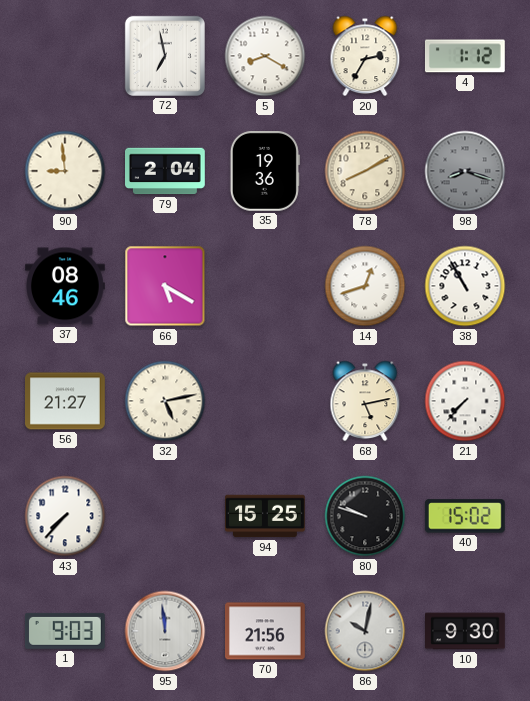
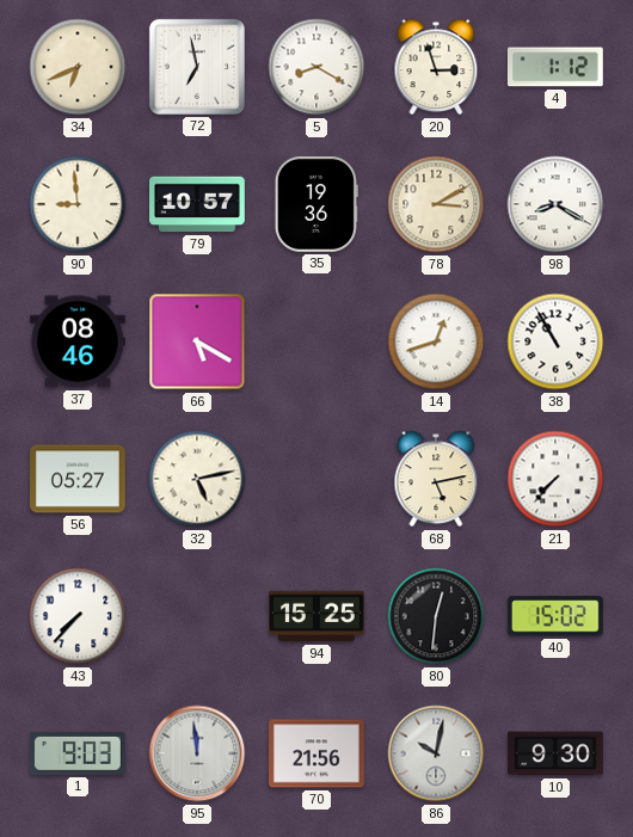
34: none -> 6:41
20: 2:35 -> 2:57
79: 2:04 -> 10:57
78: 8:10 -> 3:10
98: 8:18 -> 8:20
98 dial: grey -> white
56: 21:27 -> 05:27
80: 9:48 -> 12:31
